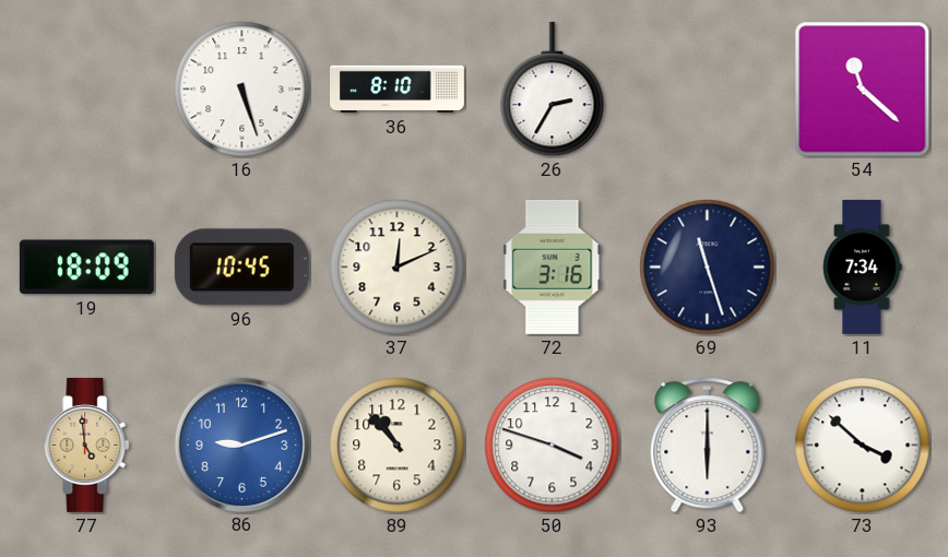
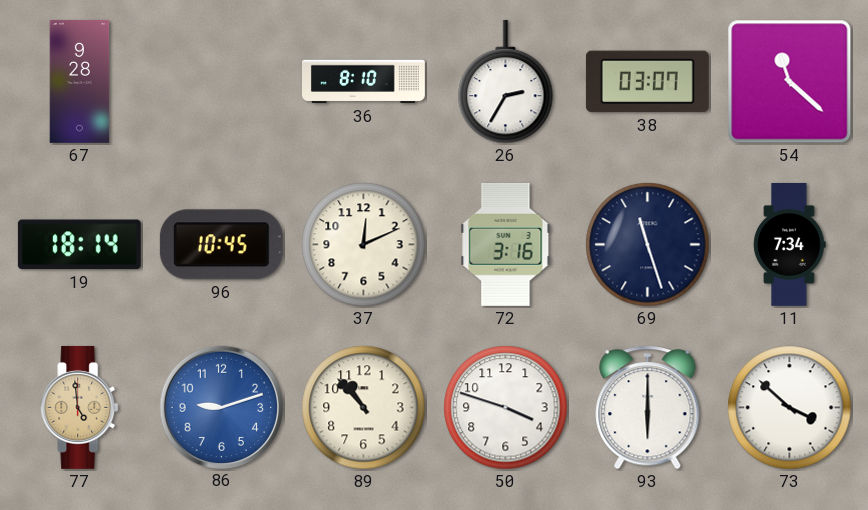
67: none -> 9:28
16: 5:27 -> none
38: none -> 03:07
19: 18:09 -> 18:14
